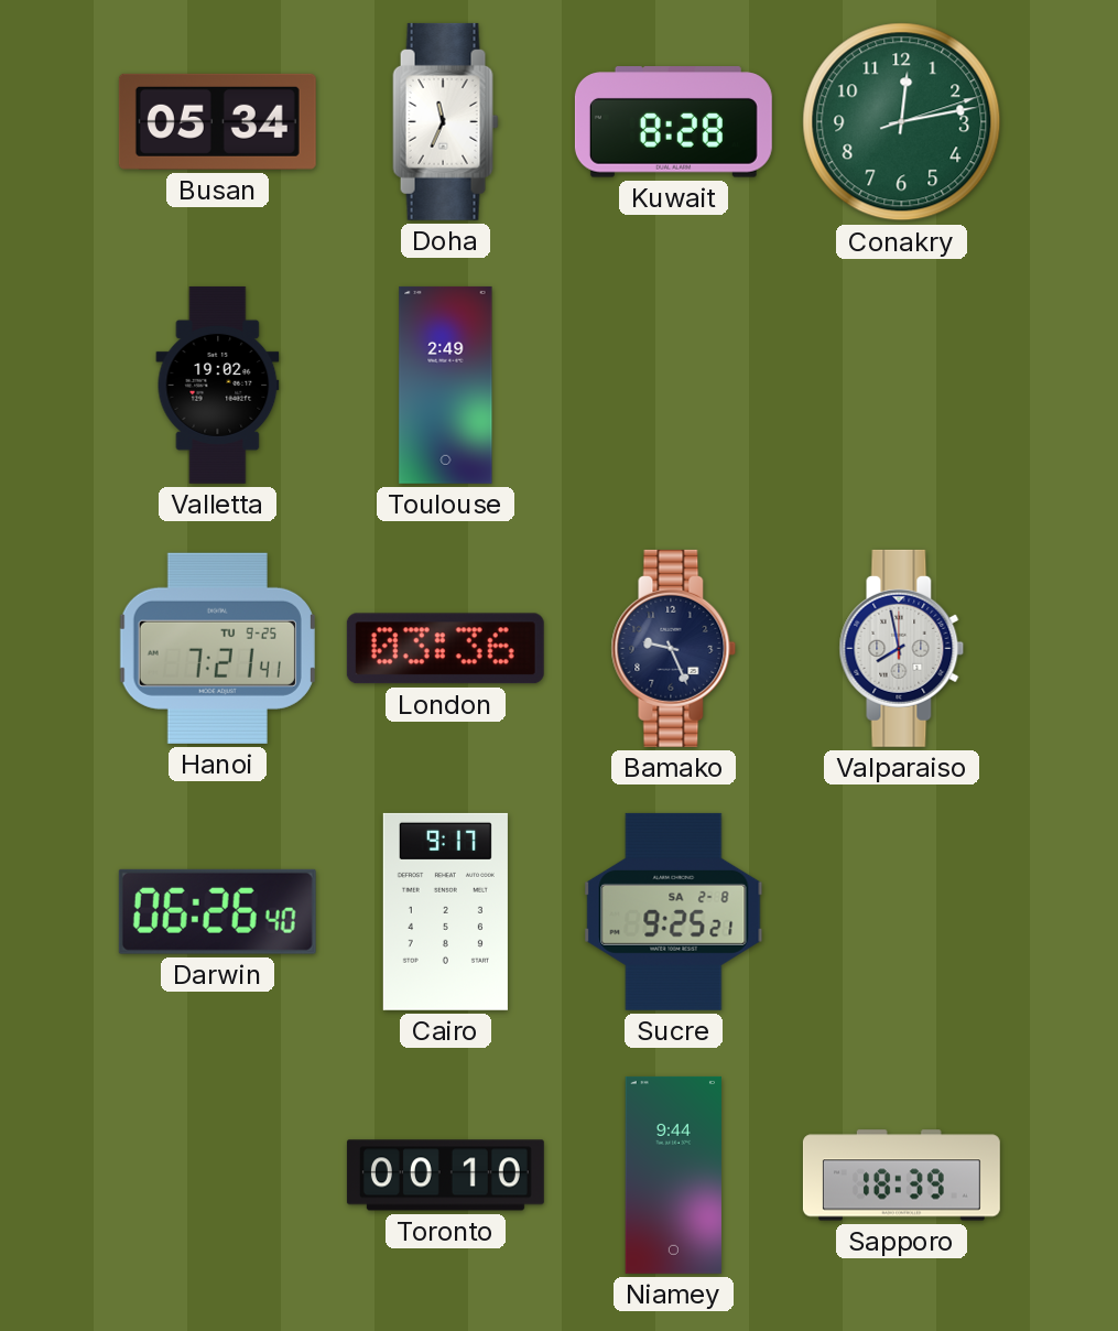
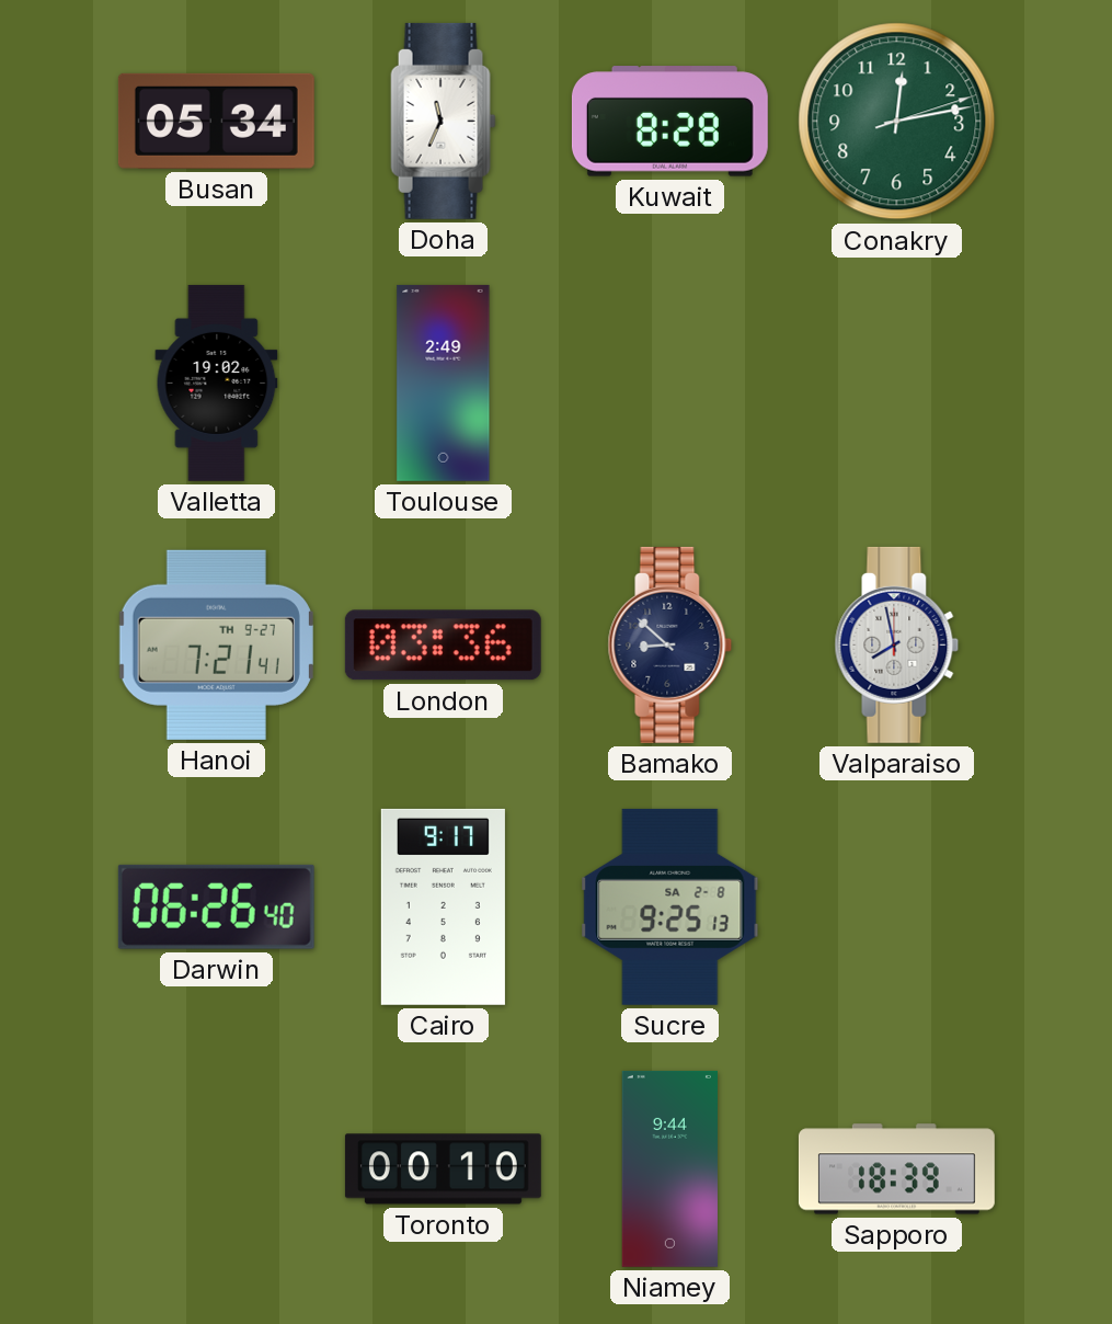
Hanoi date: TU 9-25 -> TH 9-27
Bamako: 9:26 -> 8:52
Sucre: 9:25:21 -> 9:25:13
